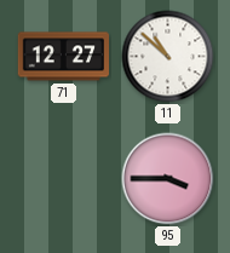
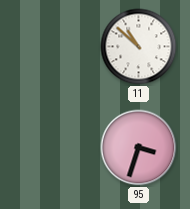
71: 12:27 -> none
95: 3:45 -> 3:33
